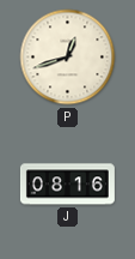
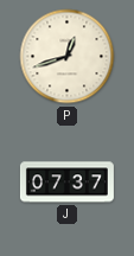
J: 08:16 -> 07:37
